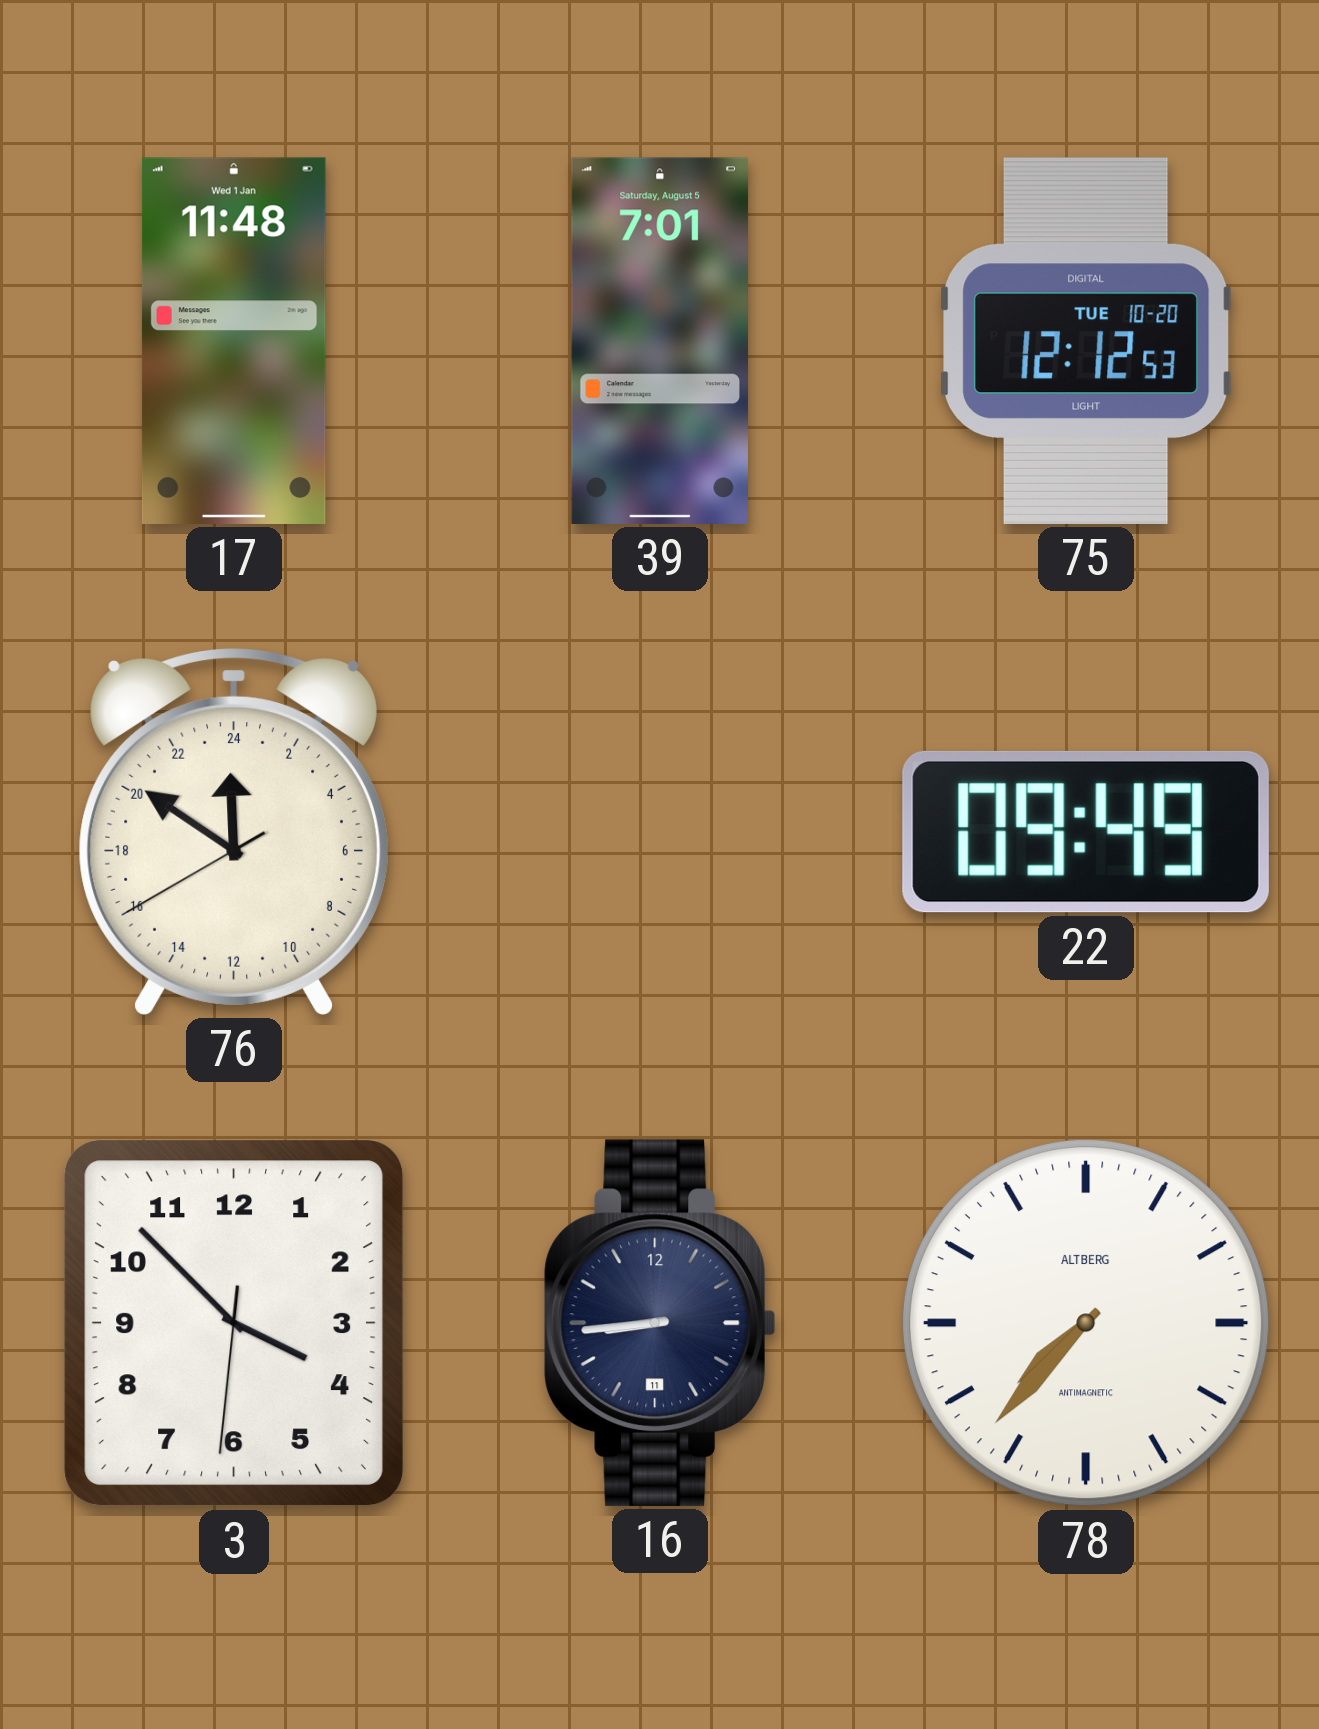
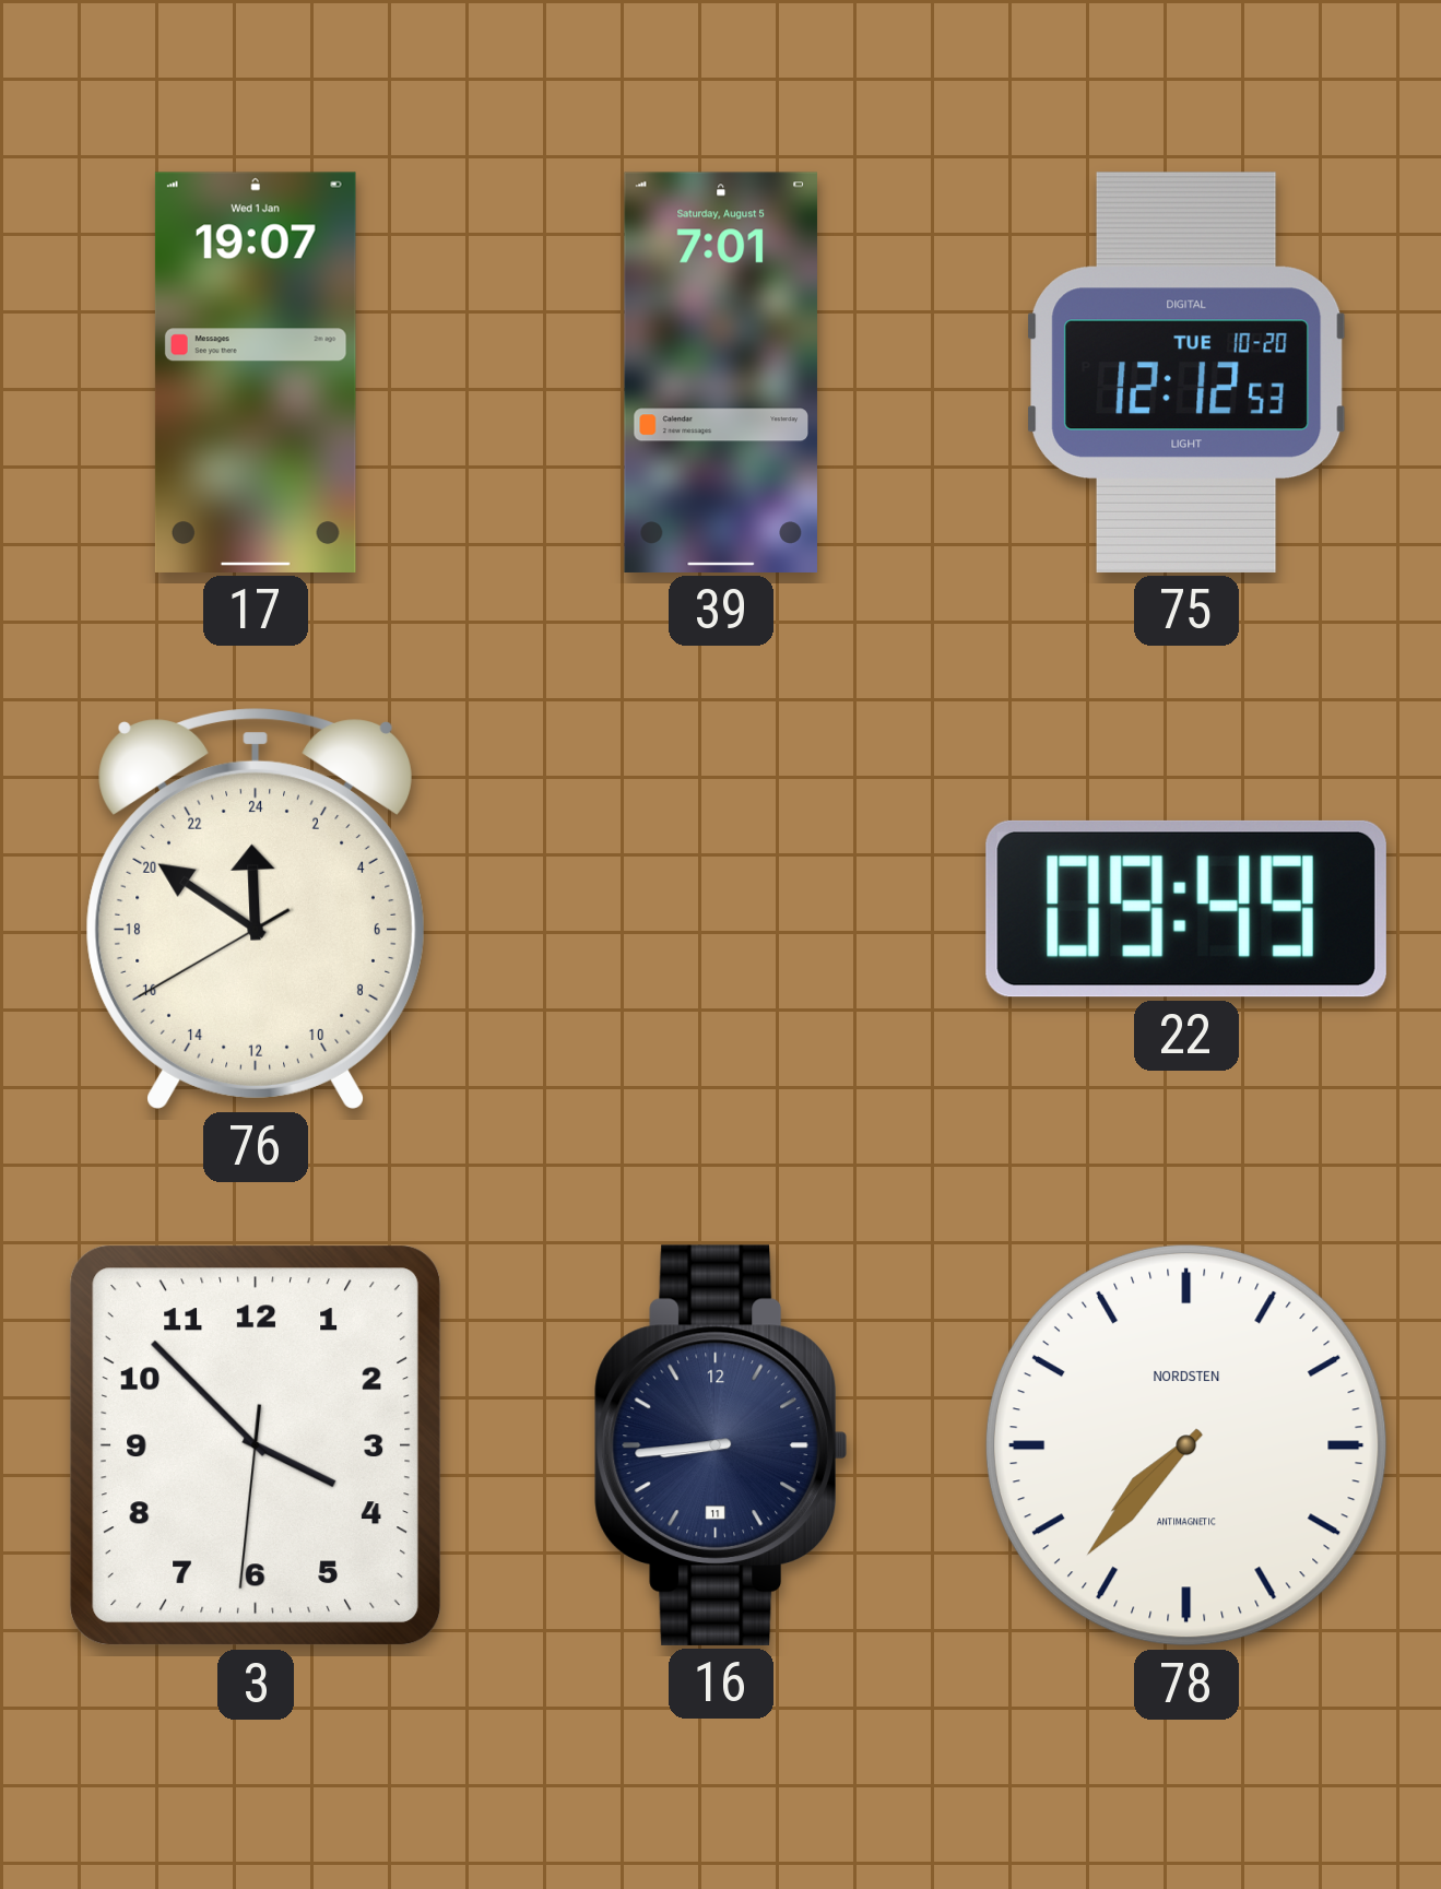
17: 11:48 -> 19:07
78 brand: ALTBERG -> NORDSTEN
